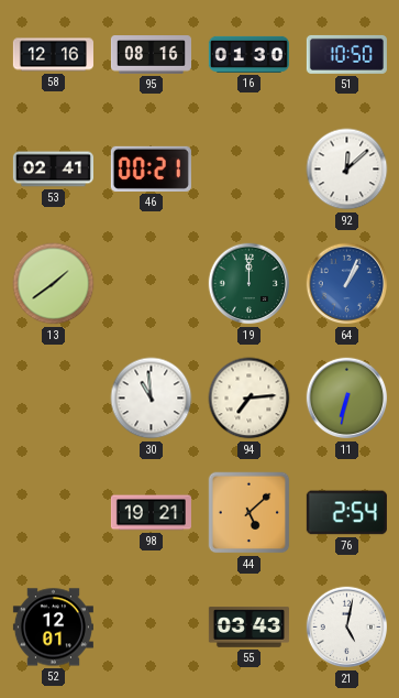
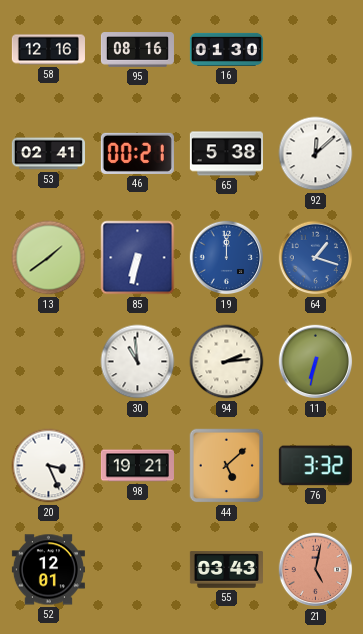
51: 10:50 -> none
65: none -> 5:38
85: none -> 6:32
19 dial: green -> blue
64: 1:04 -> 1:18
94: 7:14 -> 2:14
20: none -> 3:26
76: 2:54 -> 3:32
21 dial: white -> salmon
